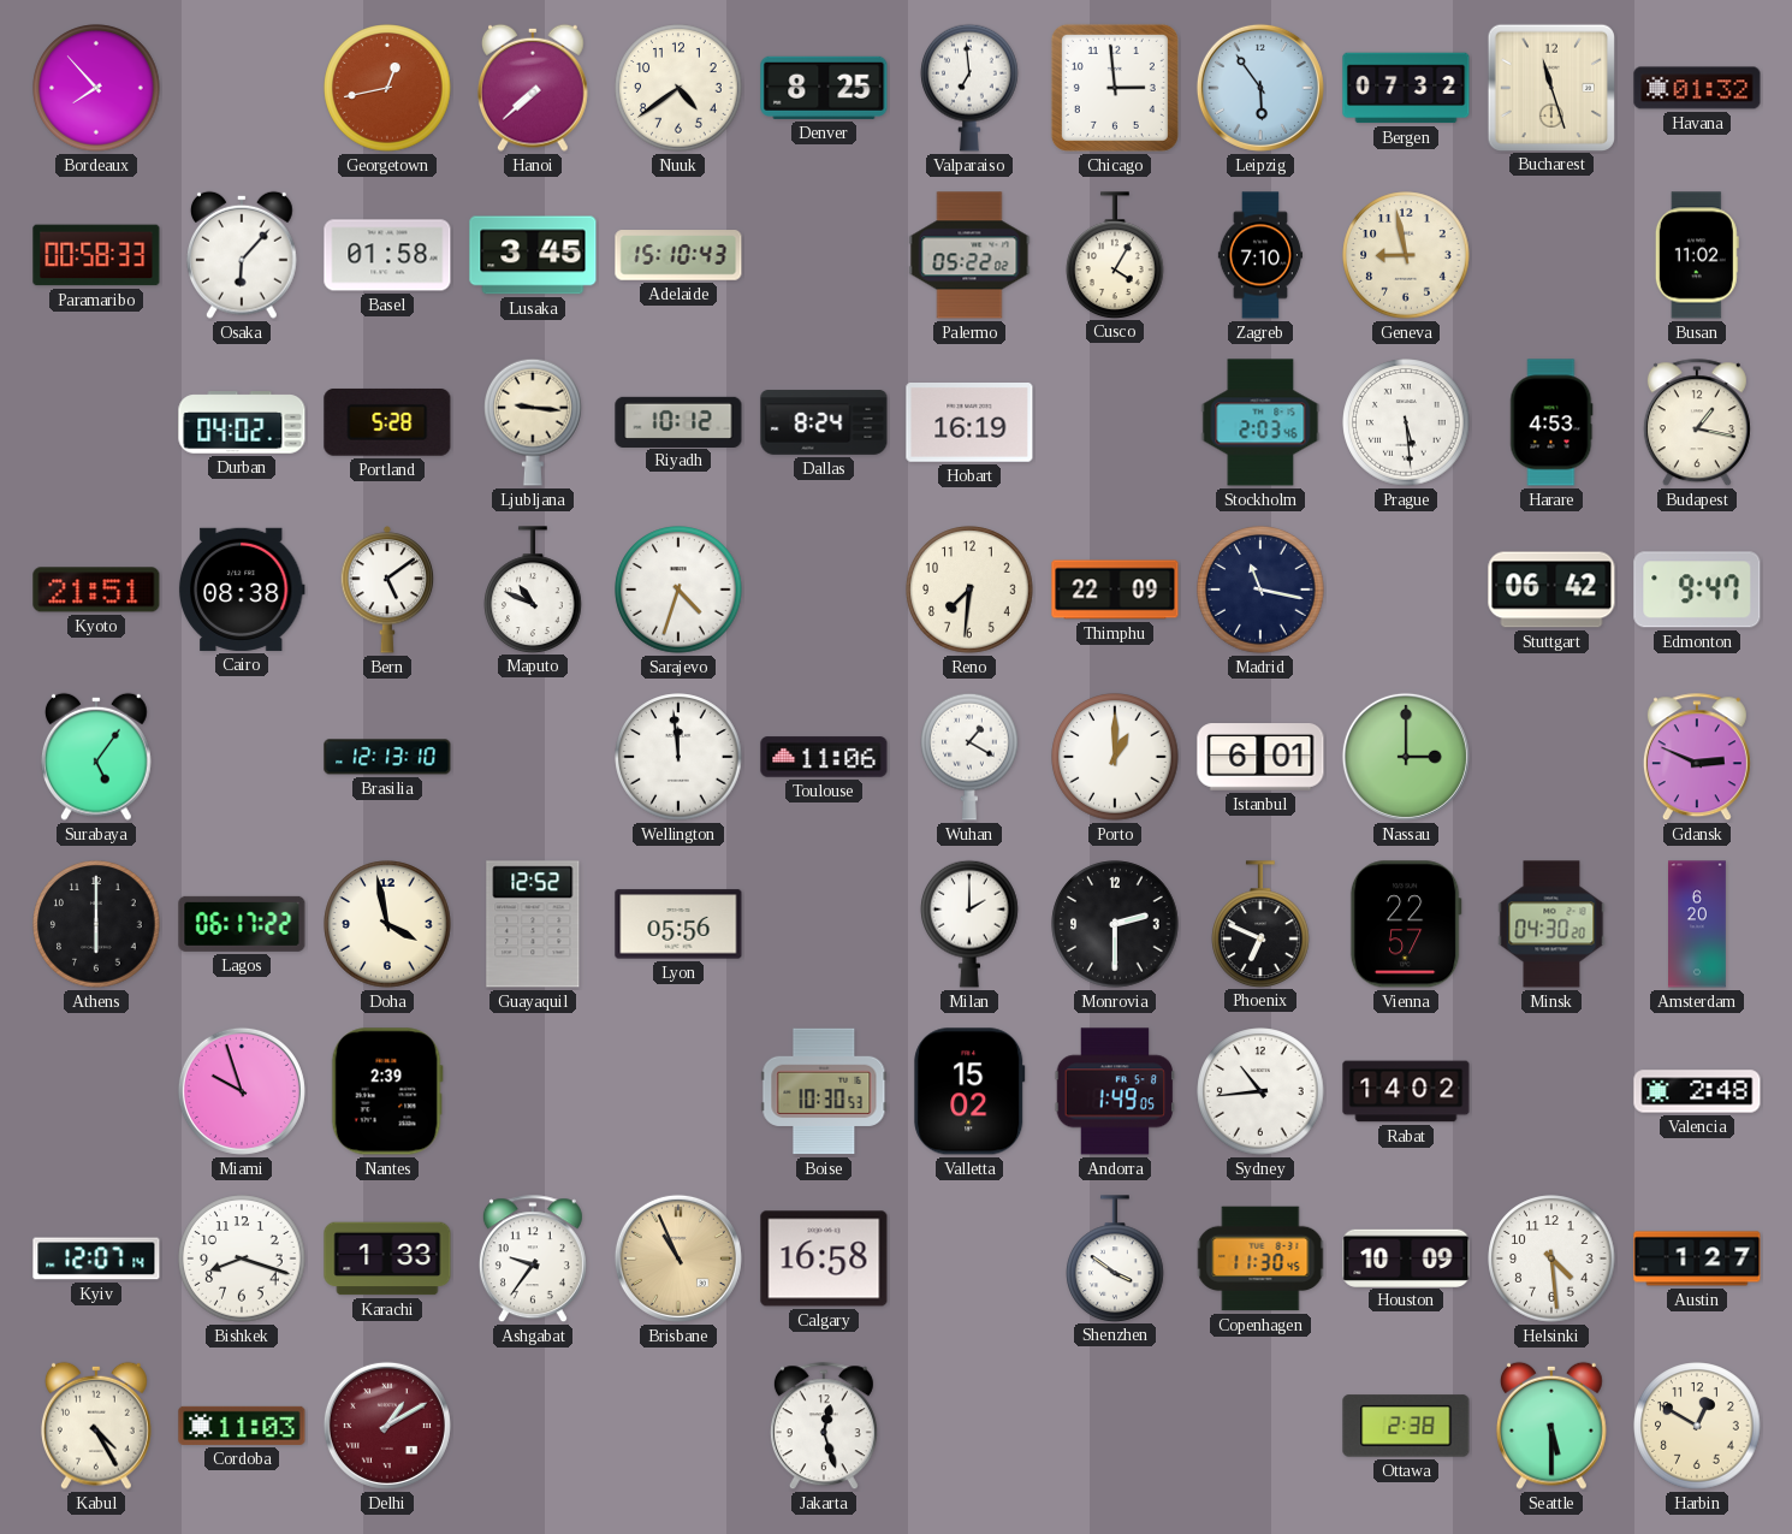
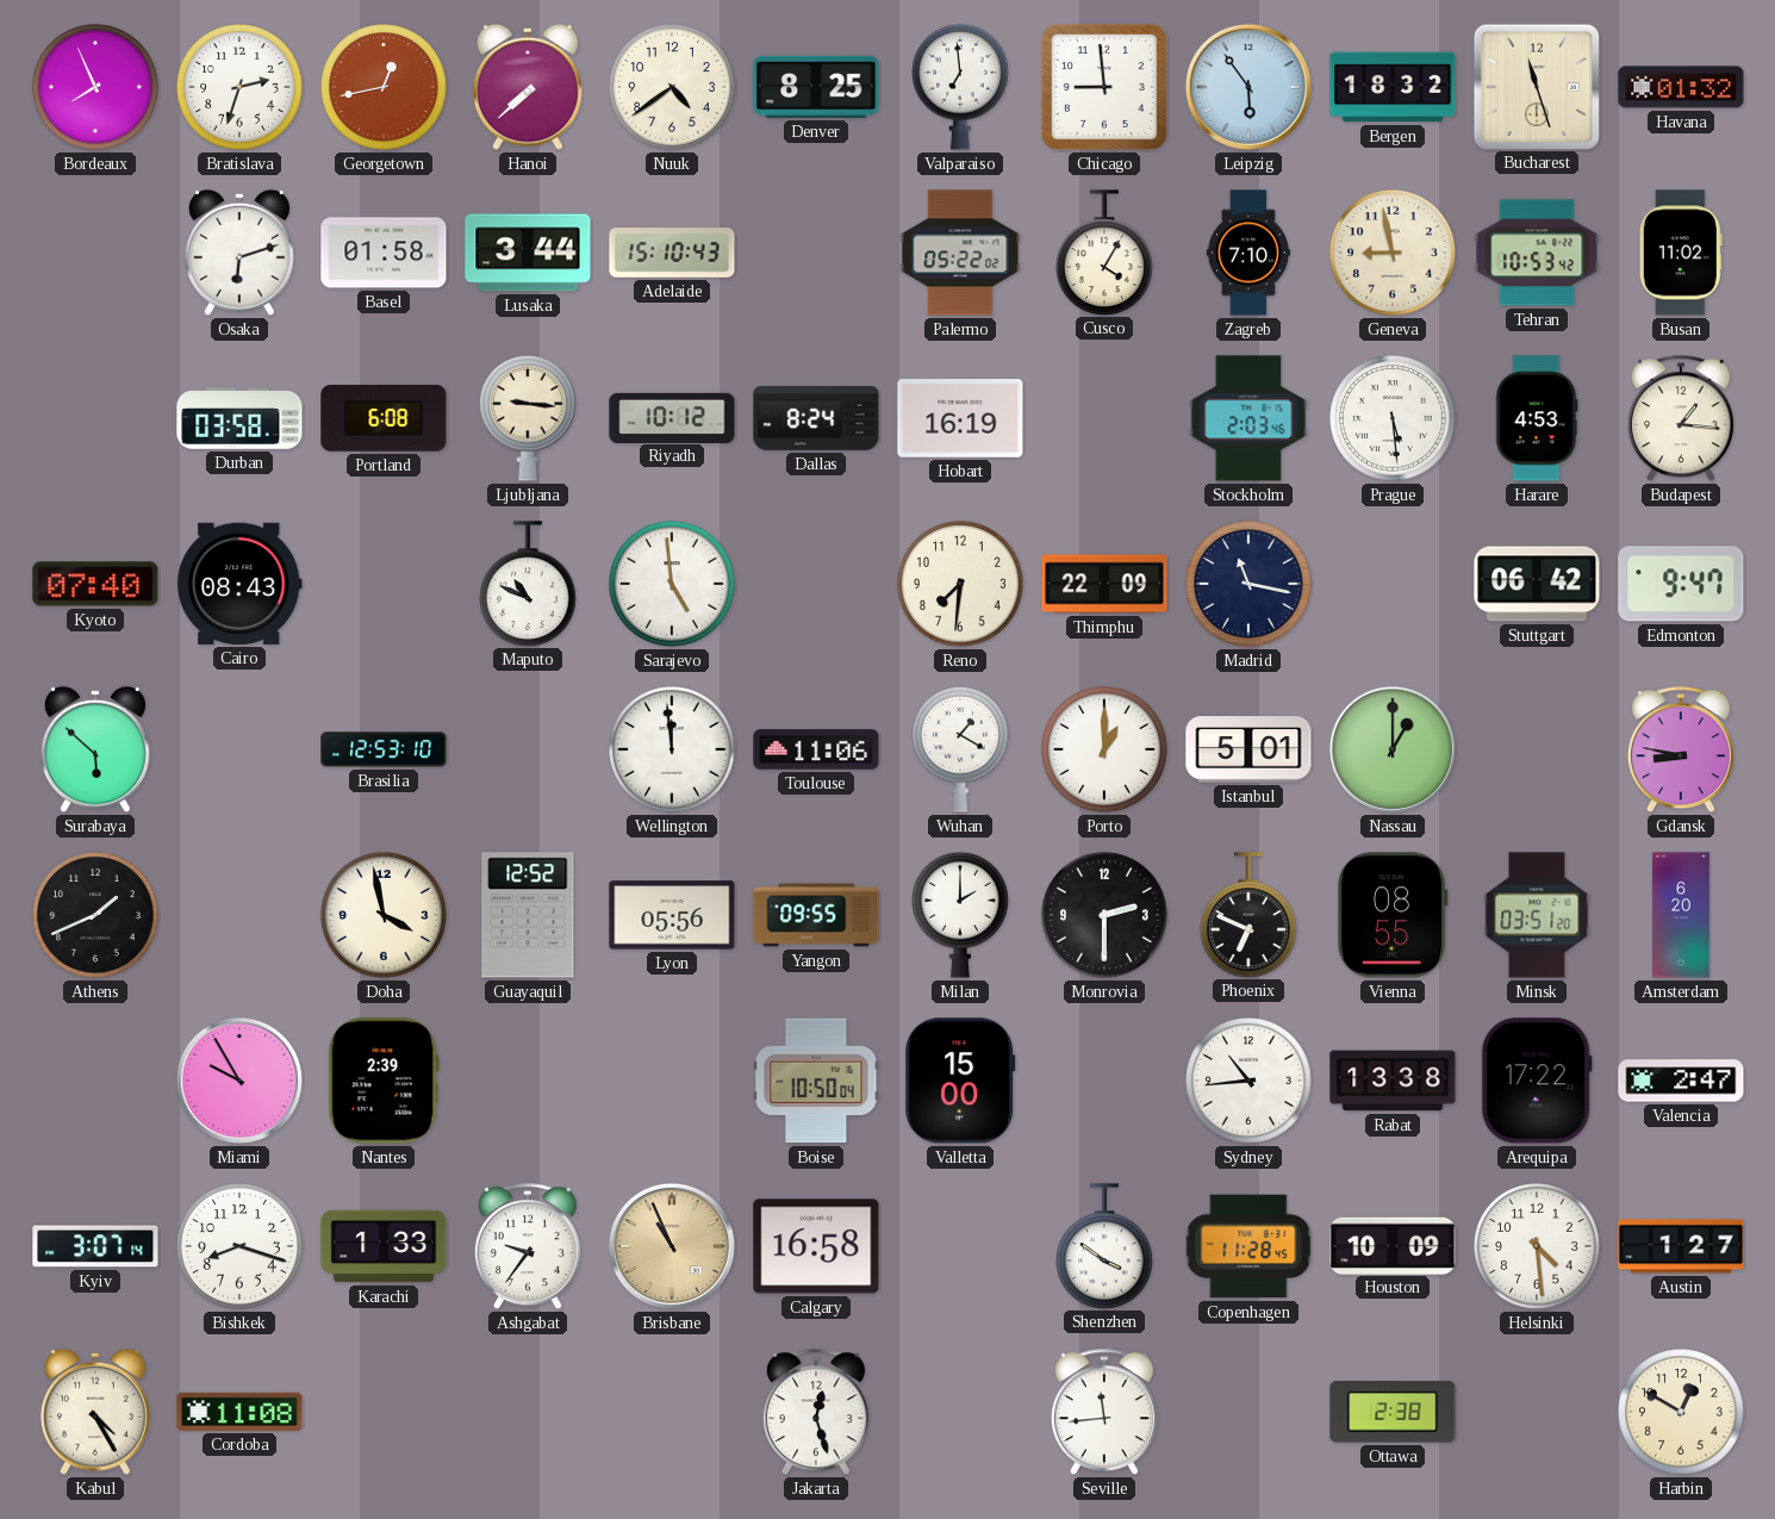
Bordeaux: 7:53 -> 7:56
Bratislava: none -> 2:33
Chicago: 2:59 -> 8:59
Bergen: 07:32 -> 18:32
Paramaribo: 00:58 -> none
Osaka: 6:07 -> 6:12
Lusaka: 3:45 -> 3:44
Tehran: none -> 10:53
Durban: 04:02 -> 03:58
Portland: 5:28 -> 6:08
Budapest: 1:17 -> 1:16
Kyoto: 21:51 -> 07:40
Cairo: 08:38 -> 08:43
Bern: 5:09 -> none
Sarajevo: 4:33 -> 4:59
Surabaya: 5:06 -> 5:52
Brasilia: 12:13 -> 12:53
Istanbul: 6:01 -> 5:01
Nassau: 3:00 -> 1:00
Gdansk: 2:49 -> 8:47
Athens: 6:00 -> 1:41
Lagos: 06:17 -> none
Yangon: none -> 09:55
Vienna: 22:57 -> 08:55
Minsk: 04:30 -> 03:51
Miami: 9:57 -> 9:55
Boise: 10:30 -> 10:50
Valletta: 15:02 -> 15:00
Andorra: 1:49 -> none
Rabat: 14:02 -> 13:38
Arequipa: none -> 17:22
Valencia: 2:48 -> 2:47
Kyiv: 12:07 -> 3:07
Copenhagen: 11:30 -> 11:28
Cordoba: 11:03 -> 11:08
Delhi: 1:10 -> none
Seville: none -> 11:44
Seattle: 5:30 -> none
